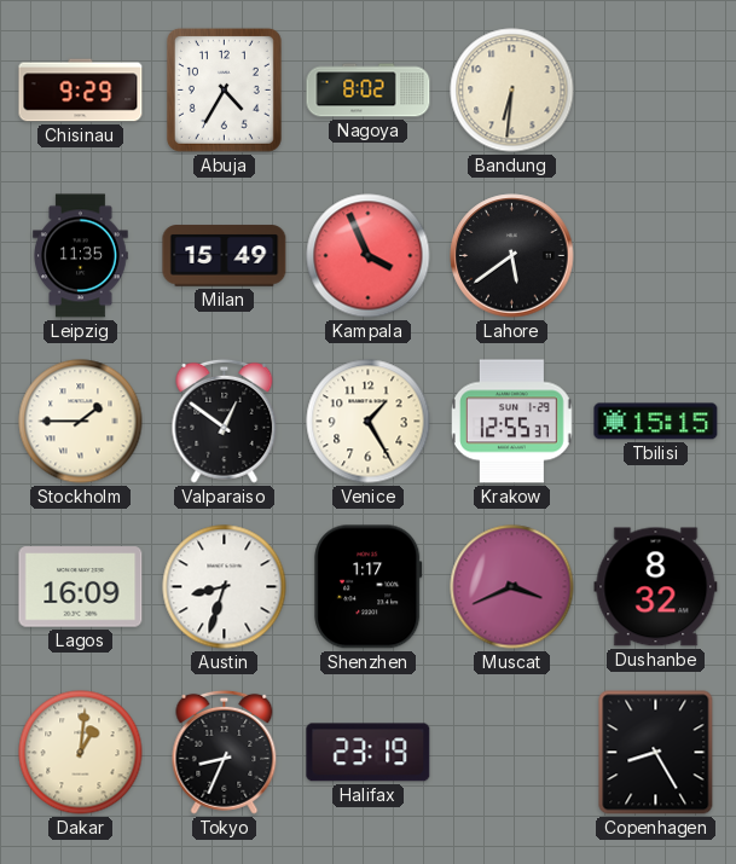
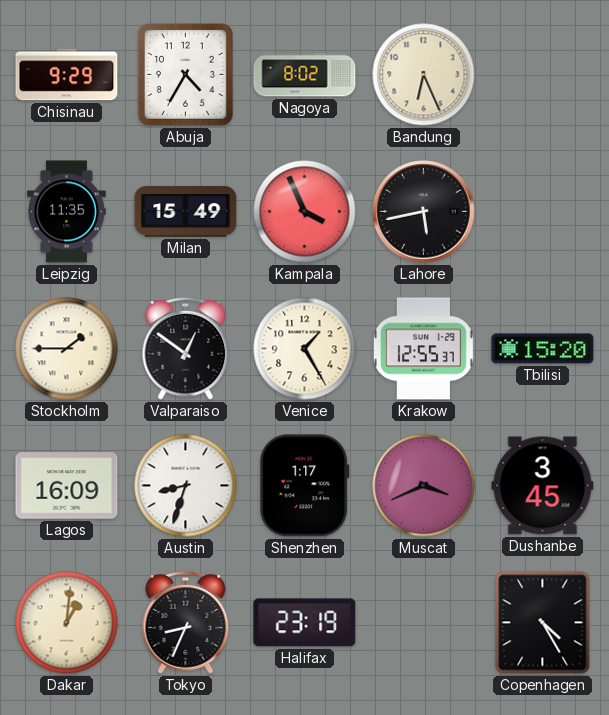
Bandung: 6:31 -> 6:26
Lahore: 5:39 -> 5:43
Tbilisi: 15:15 -> 15:20
Dushanbe: 8:32 -> 3:45
Copenhagen: 8:25 -> 4:25
